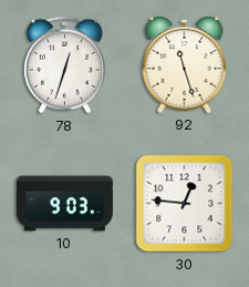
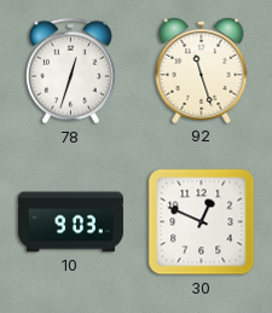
30: 12:46 -> 12:49
